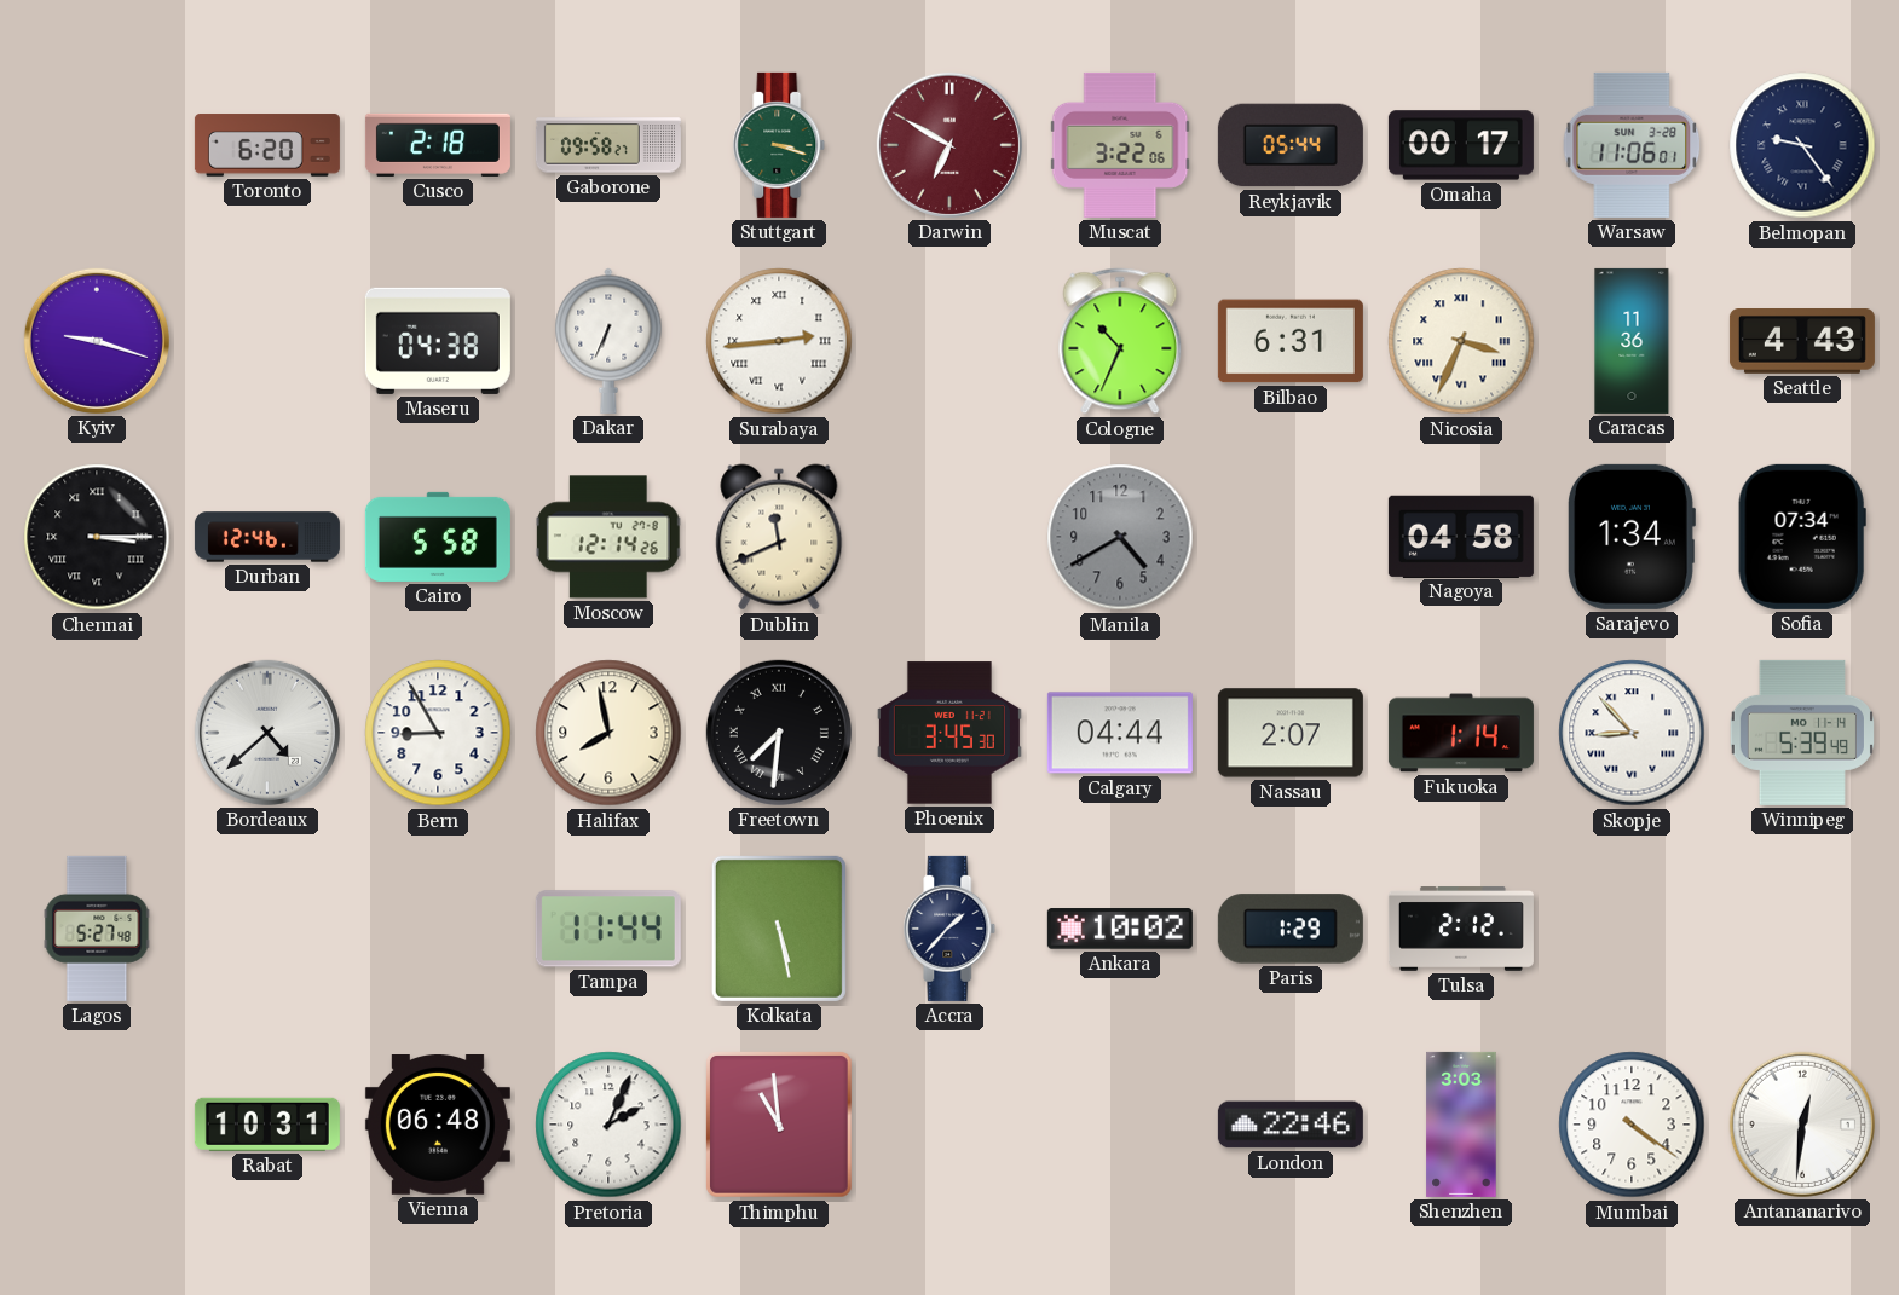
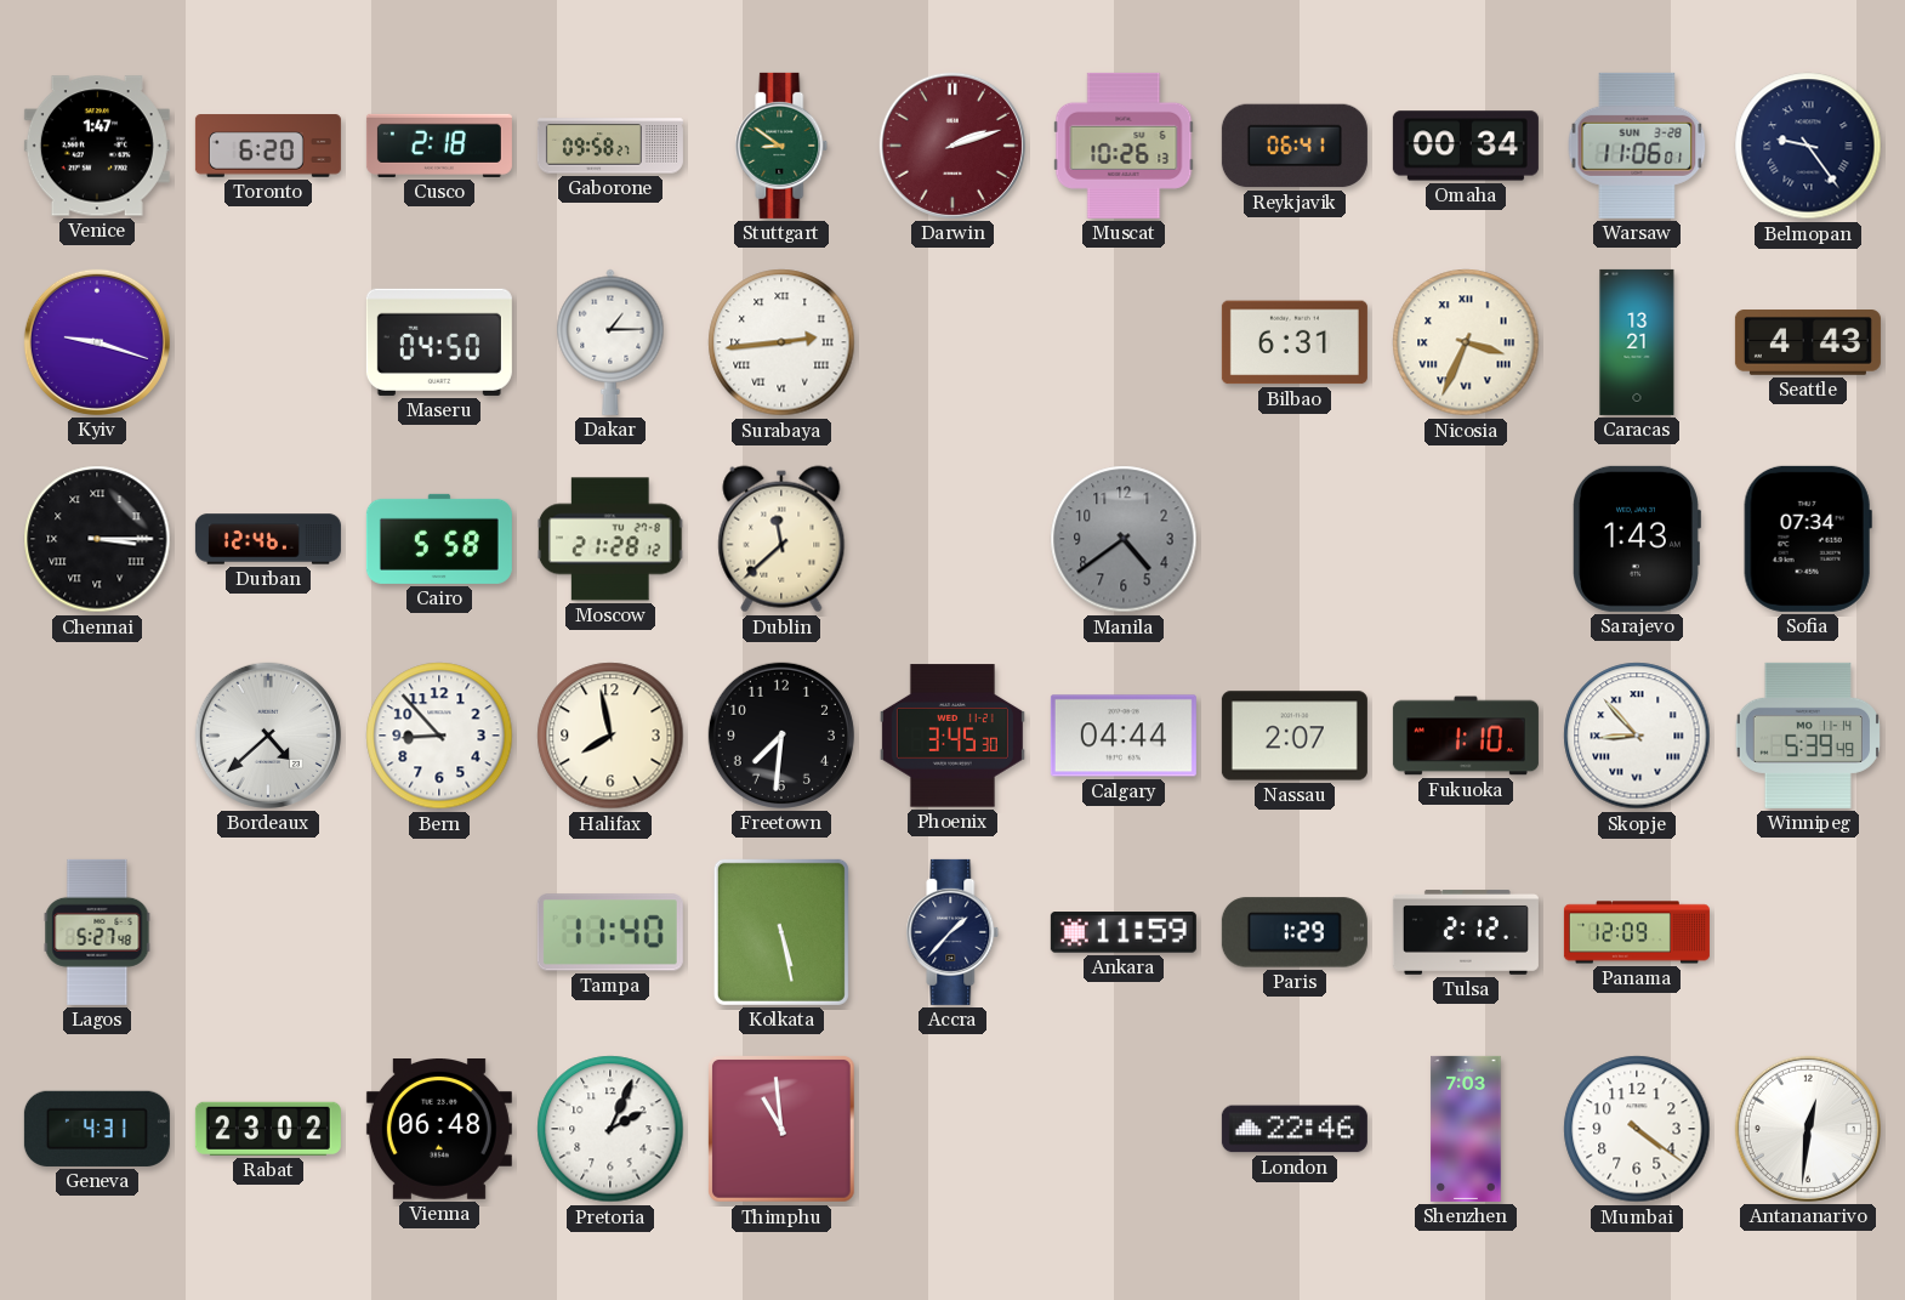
Venice: none -> 1:47
Stuttgart: 3:18 -> 8:51
Darwin: 6:50 -> 2:12
Muscat: 3:22 -> 10:26
Reykjavik: 05:44 -> 06:41
Omaha: 00:17 -> 00:34
Maseru: 04:38 -> 04:50
Dakar: 6:34 -> 1:15
Cologne: 10:34 -> none
Caracas: 11:36 -> 13:21
Moscow: 12:14 -> 21:28
Dublin: 11:41 -> 11:38
Manila: 4:40 -> 4:39
Nagoya: 04:58 -> none
Sarajevo: 1:34 -> 1:43
Bern: 8:55 -> 8:53
Freetown numerals: Roman -> Arabic
Fukuoka: 1:14 -> 1:10
Tampa: 11:44 -> 11:40
Ankara: 10:02 -> 11:59
Panama: none -> 12:09
Geneva: none -> 4:31
Rabat: 10:31 -> 23:02
Shenzhen: 3:03 -> 7:03
